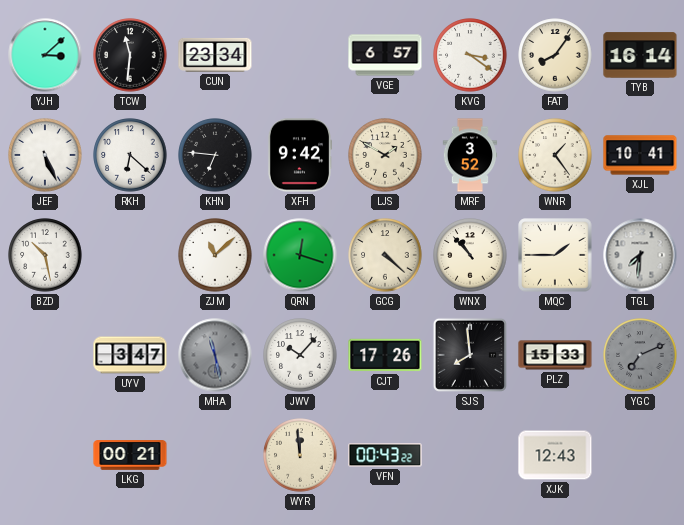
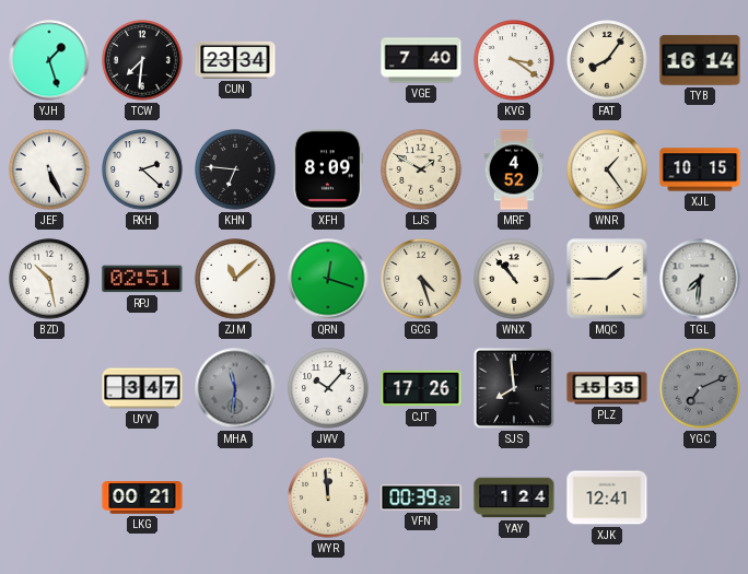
YJH: 3:08 -> 1:27
TCW: 11:31 -> 7:31
VGE: 6:57 -> 7:40
RKH: 6:22 -> 2:22
XFH: 9:42 -> 8:09
MRF: 3:52 -> 4:52
XJL: 10:41 -> 10:15
RPJ: none -> 02:51
GCG: 4:22 -> 4:27
MHA: 11:28 -> 11:31
PLZ: 15:33 -> 15:35
VFN: 00:43 -> 00:39
YAY: none -> 1:24
XJK: 12:43 -> 12:41
